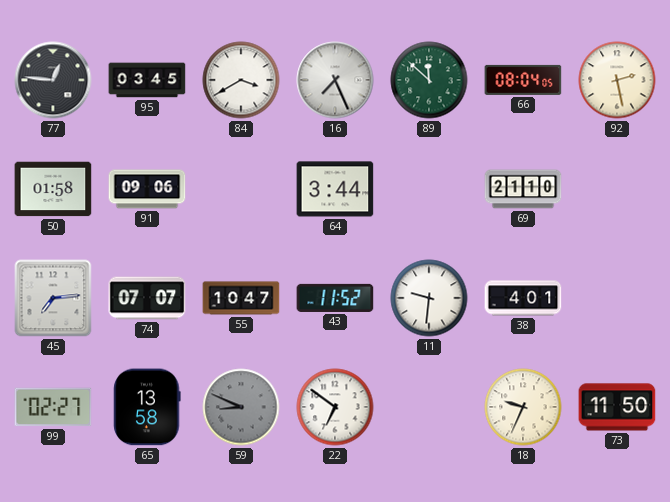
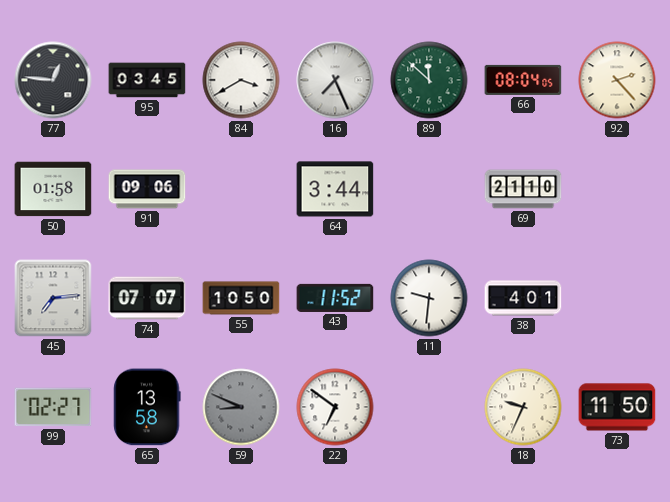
92: 2:28 -> 2:23
55: 10:47 -> 10:50
